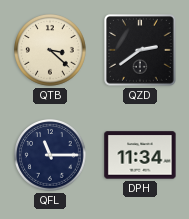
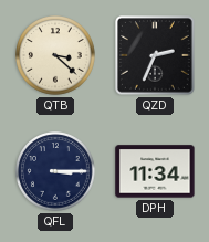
QZD: 2:39 -> 2:34
QFL: 11:15 -> 3:15
